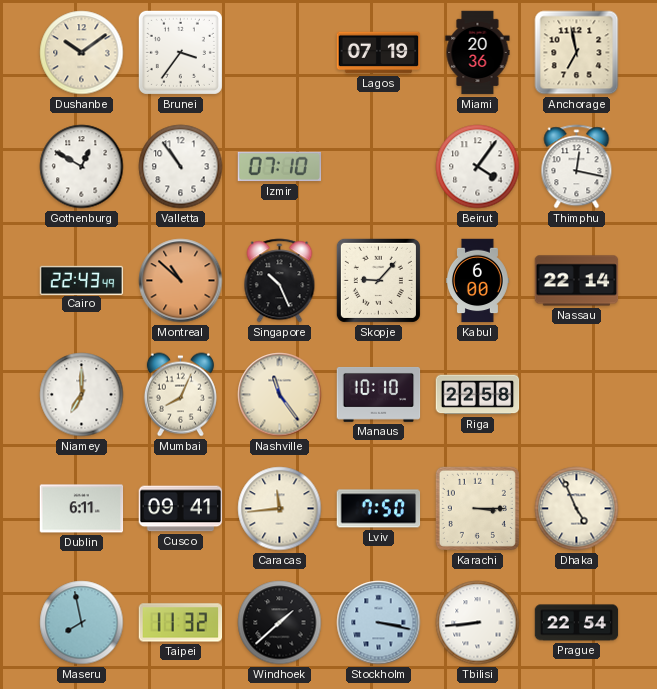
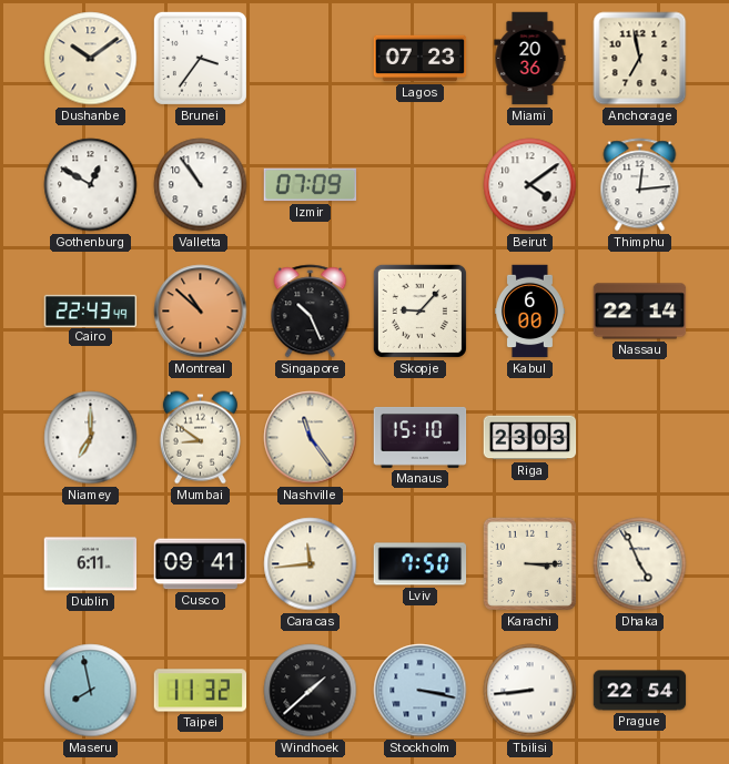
Lagos: 07:19 -> 07:23
Izmir: 07:10 -> 07:09
Beirut: 4:06 -> 4:09
Thimphu: 12:17 -> 12:14
Mumbai: 8:04 -> 8:51
Manaus: 10:10 -> 15:10
Riga: 22:58 -> 23:03
